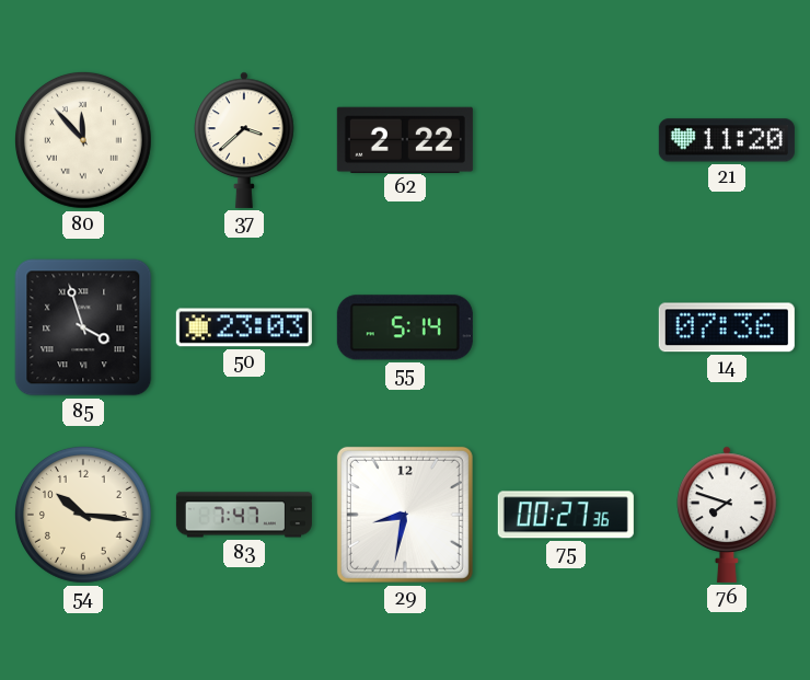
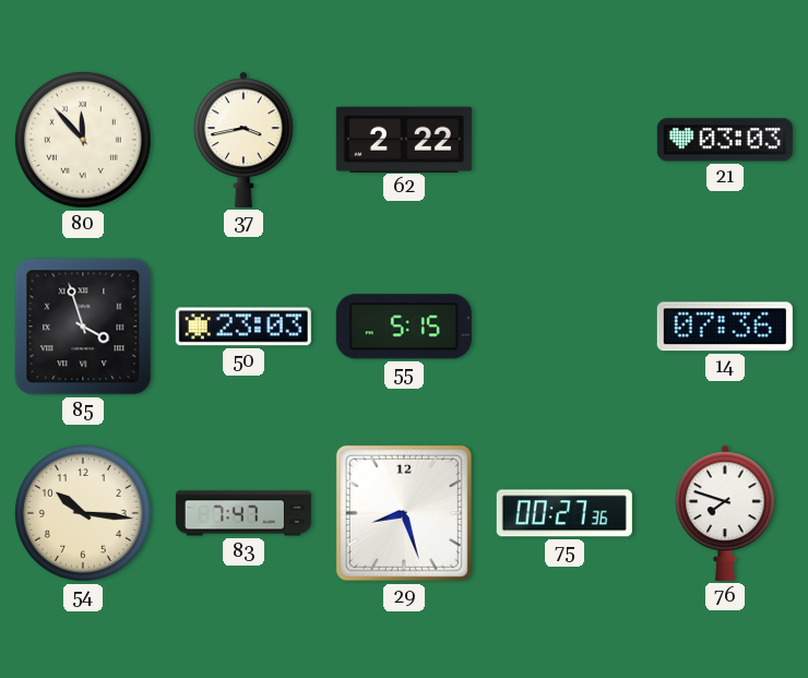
37: 3:38 -> 3:43
21: 11:20 -> 03:03
55: 5:14 -> 5:15
29: 8:32 -> 8:27
